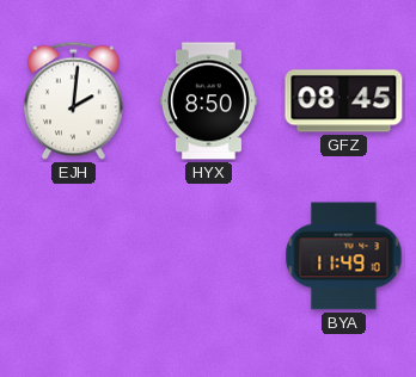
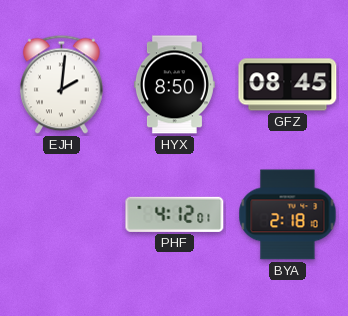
PHF: none -> 4:12
BYA: 11:49 -> 2:18
